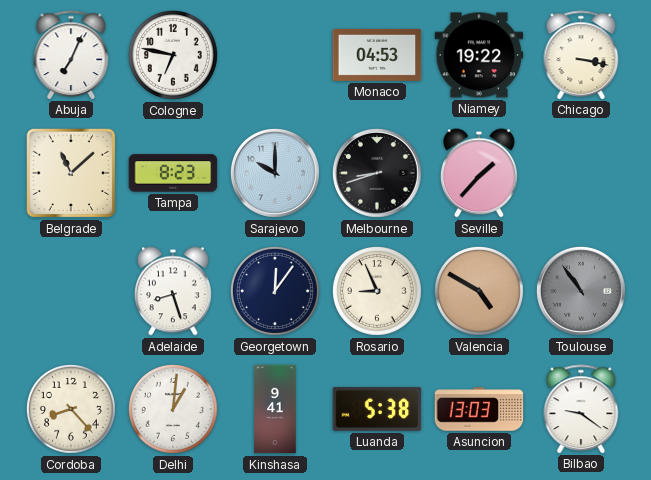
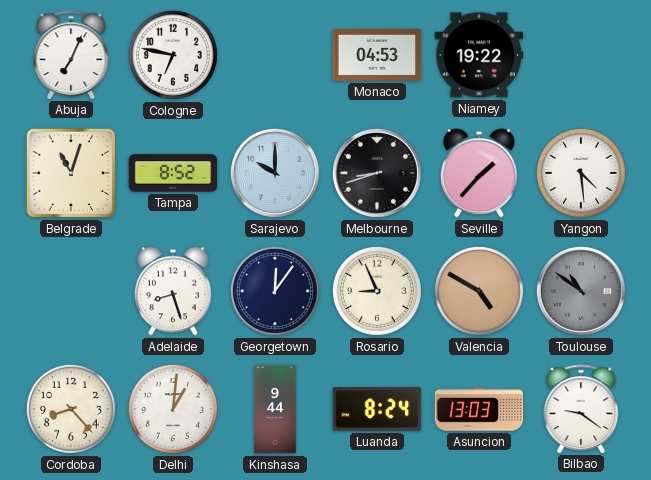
Chicago: 3:17 -> none
Belgrade: 11:08 -> 11:03
Tampa: 8:23 -> 8:52
Yangon: none -> 4:29
Toulouse: 10:54 -> 10:51
Kinshasa: 9:41 -> 9:44
Luanda: 5:38 -> 8:24
